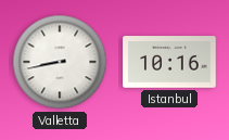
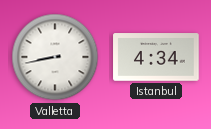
Istanbul: 10:16 -> 4:34
